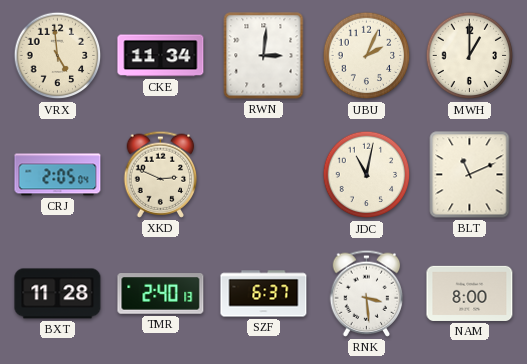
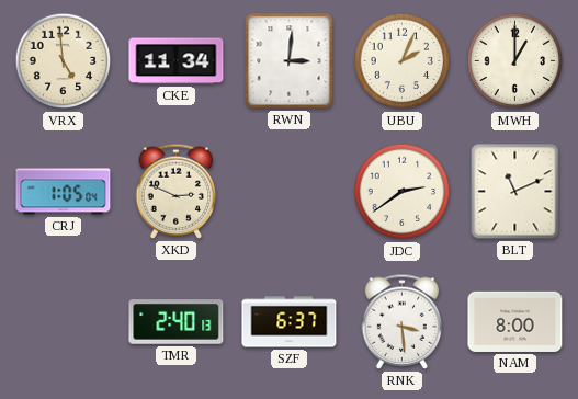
CRJ: 2:05 -> 1:05
JDC: 11:02 -> 2:39
BXT: 11:28 -> none
